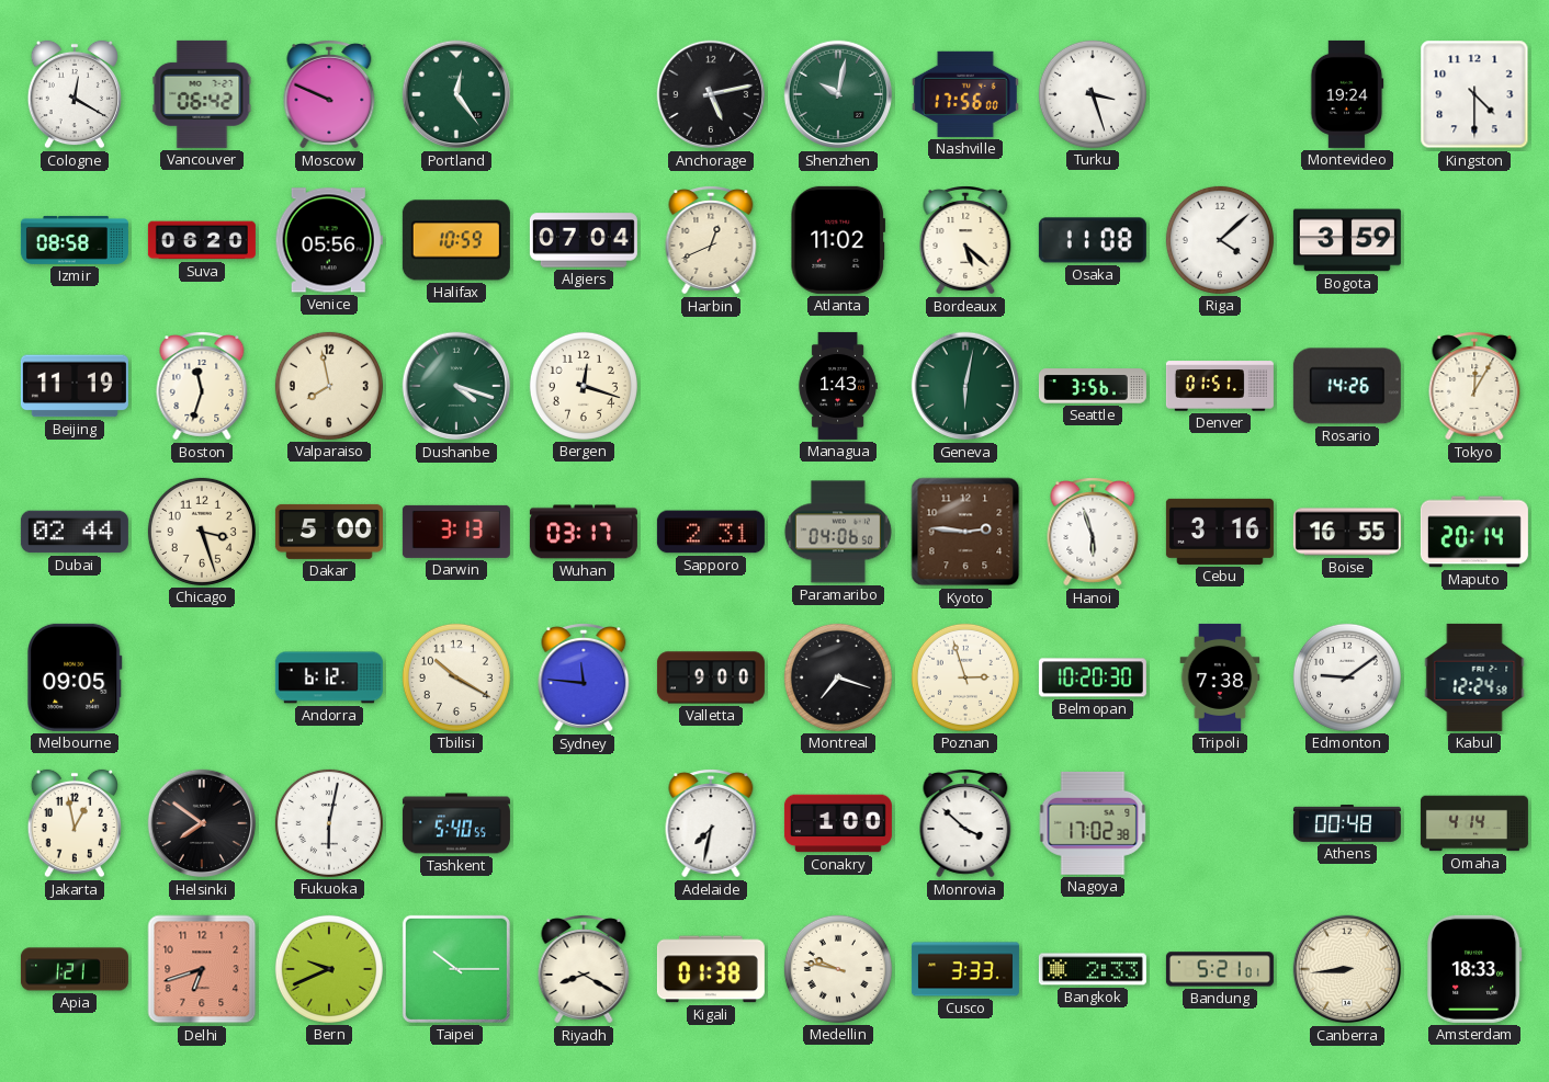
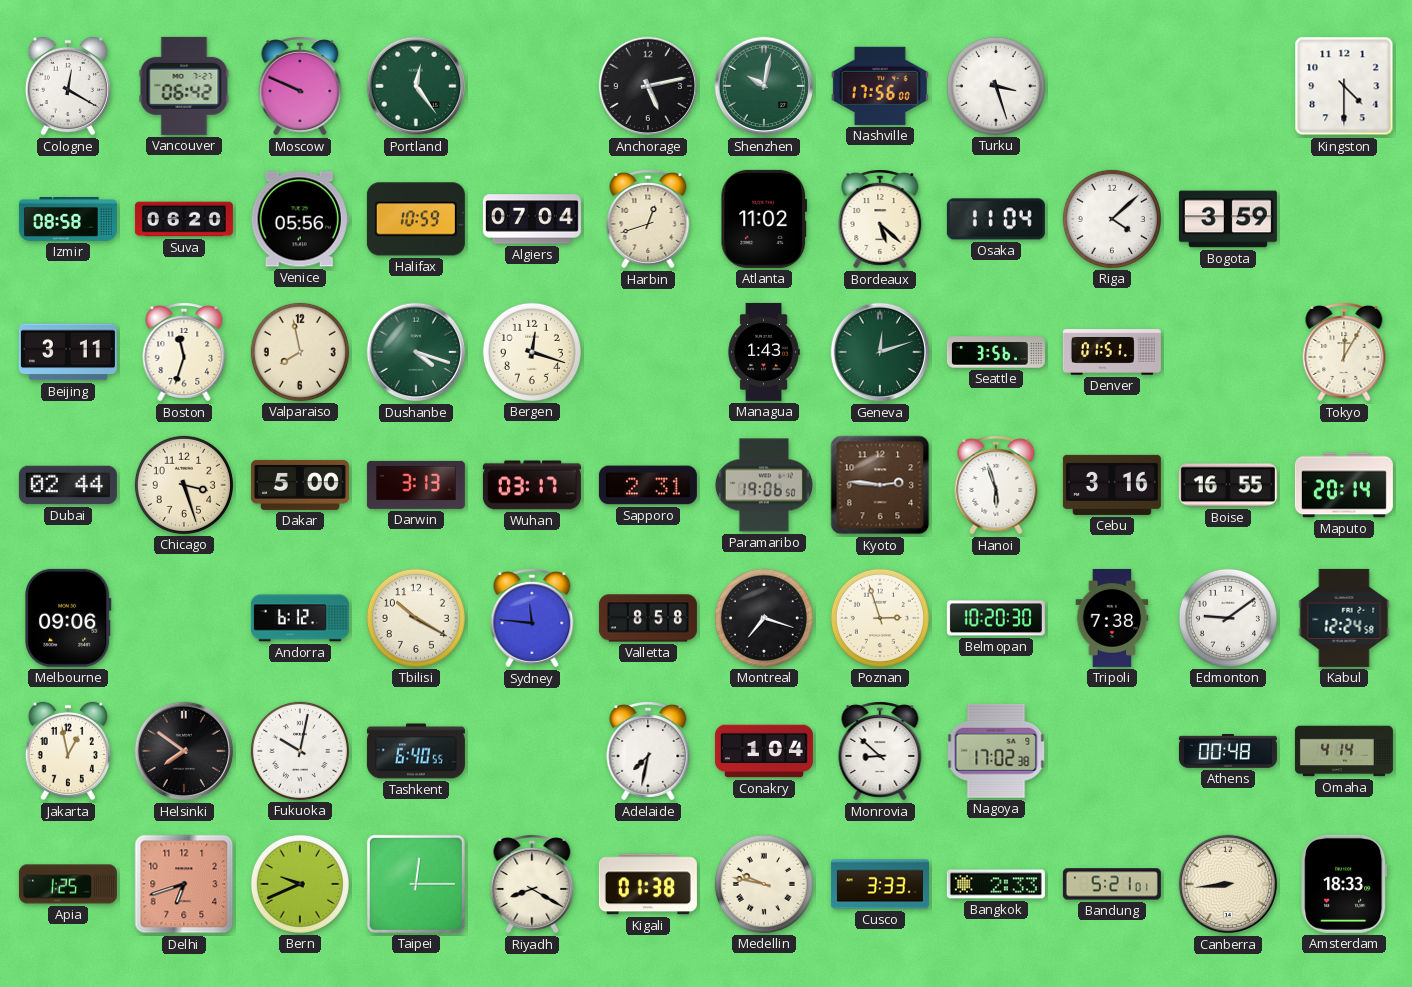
Montevideo: 19:24 -> none
Harbin: 12:41 -> 12:42
Osaka: 11:08 -> 11:04
Beijing: 11:19 -> 3:11
Geneva: 6:02 -> 12:12
Rosario: 14:26 -> none
Paramaribo: 04:06 -> 19:06
Melbourne: 09:05 -> 09:06
Valletta: 9:00 -> 8:58
Fukuoka: 6:02 -> 10:02
Tashkent: 5:40 -> 6:40
Conakry: 1:00 -> 1:04
Monrovia: 3:52 -> 8:52
Apia: 1:21 -> 1:25
Taipei: 10:15 -> 12:15
